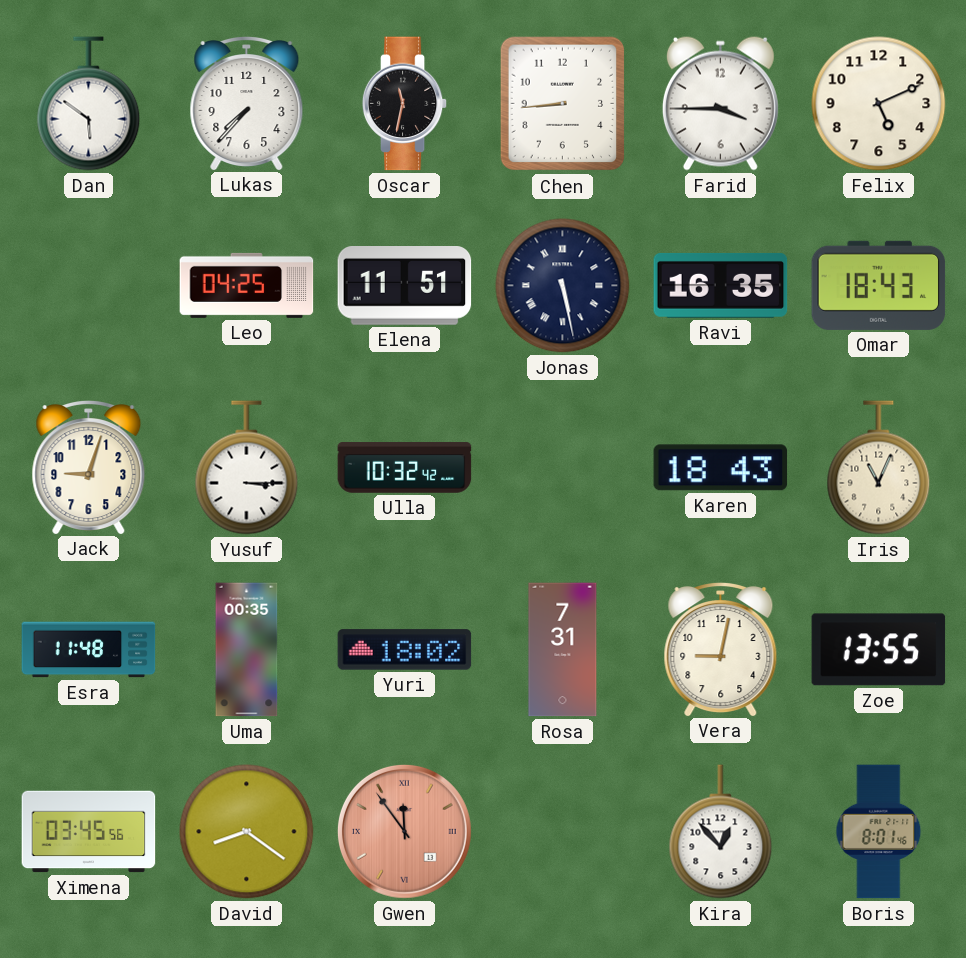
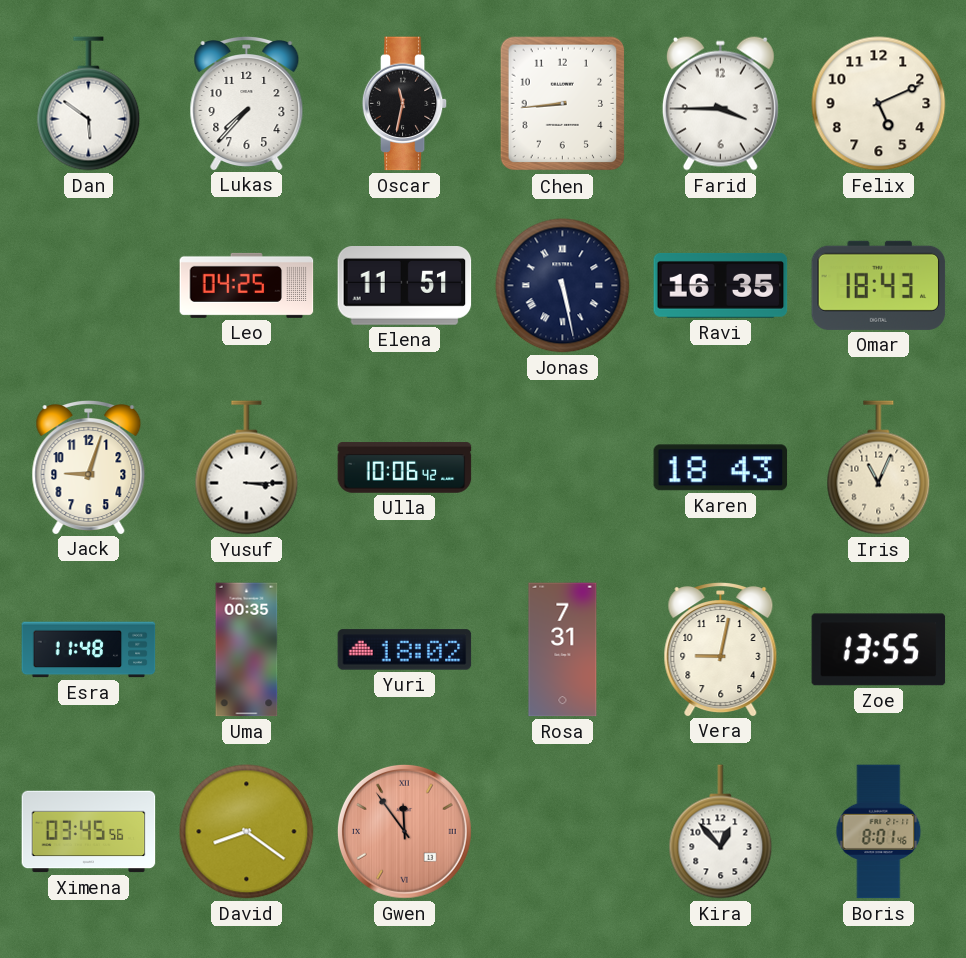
Ulla: 10:32 -> 10:06
